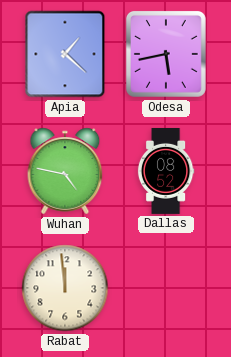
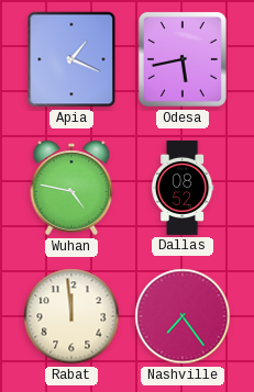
Apia: 1:22 -> 1:19
Nashville: none -> 7:24
